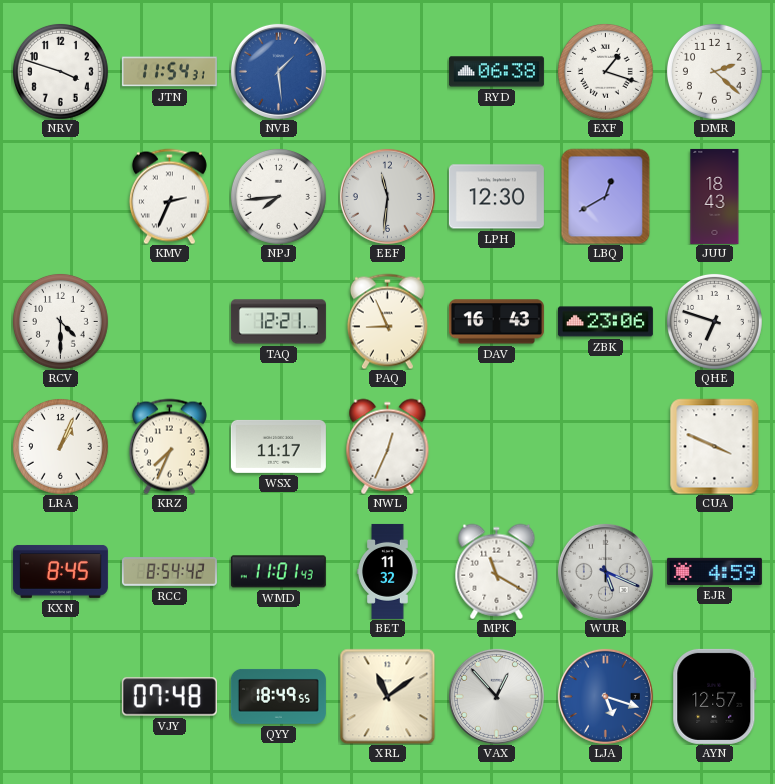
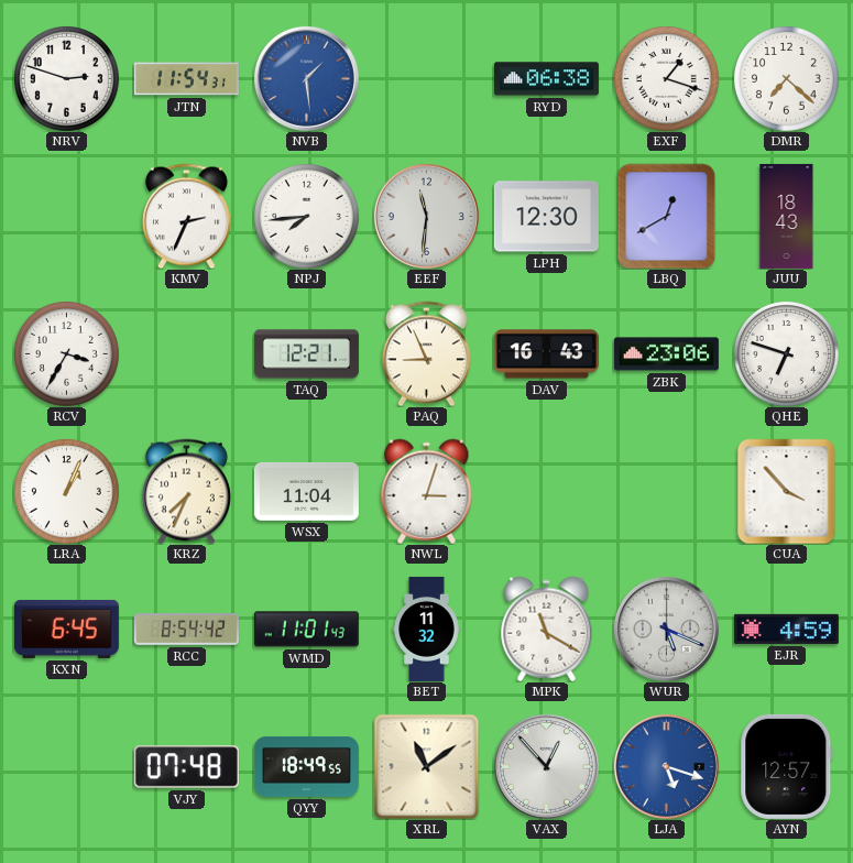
NRV: 3:48 -> 2:48
DMR: 2:22 -> 7:22
RCV: 4:30 -> 3:35
WSX: 11:17 -> 11:04
NWL: 12:34 -> 3:03
CUA: 3:49 -> 3:53
KXN: 8:45 -> 6:45
